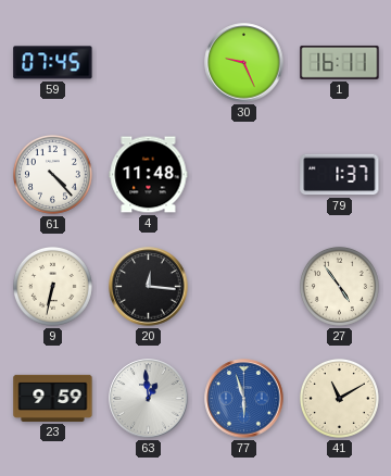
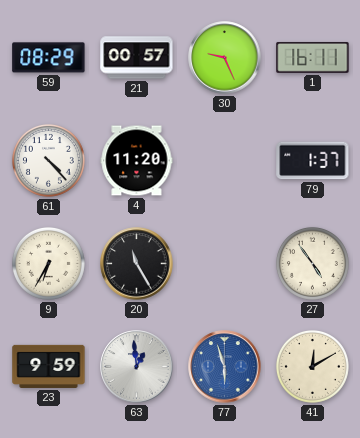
59: 07:45 -> 08:29
21: none -> 00:57
4: 11:48 -> 11:20
9: 6:32 -> 6:35
20: 12:16 -> 11:25
41: 11:10 -> 12:10
